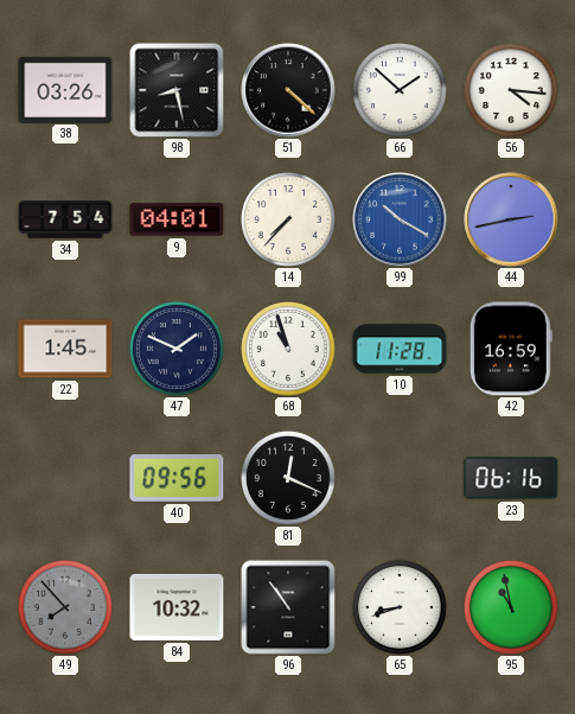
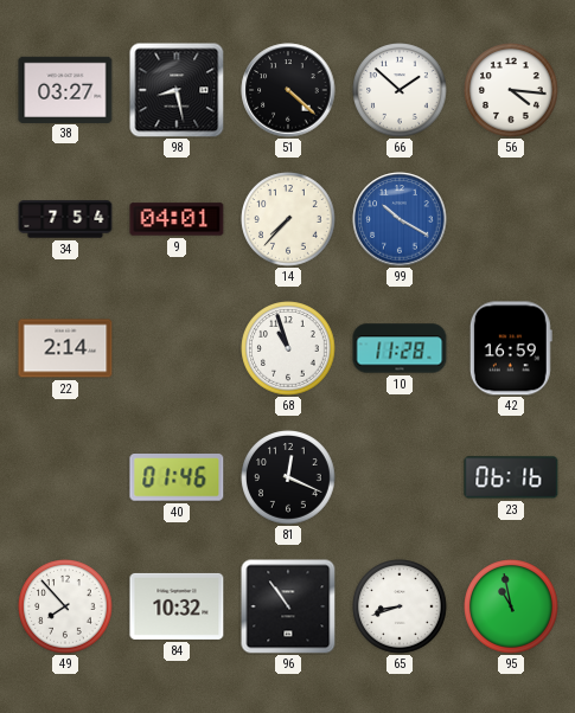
38: 03:26 -> 03:27
44: 2:43 -> none
22: 1:45 -> 2:14
47: 1:49 -> none
40: 09:56 -> 01:46
49 dial: grey -> white
